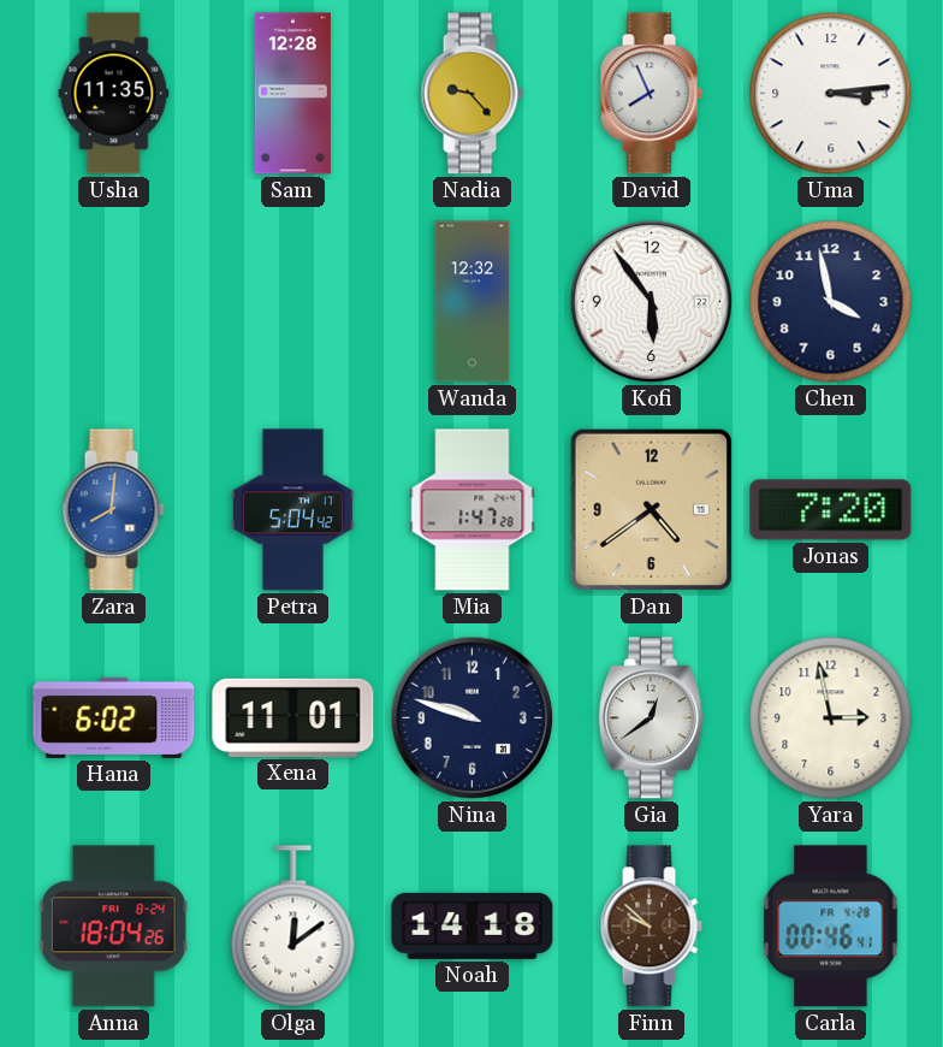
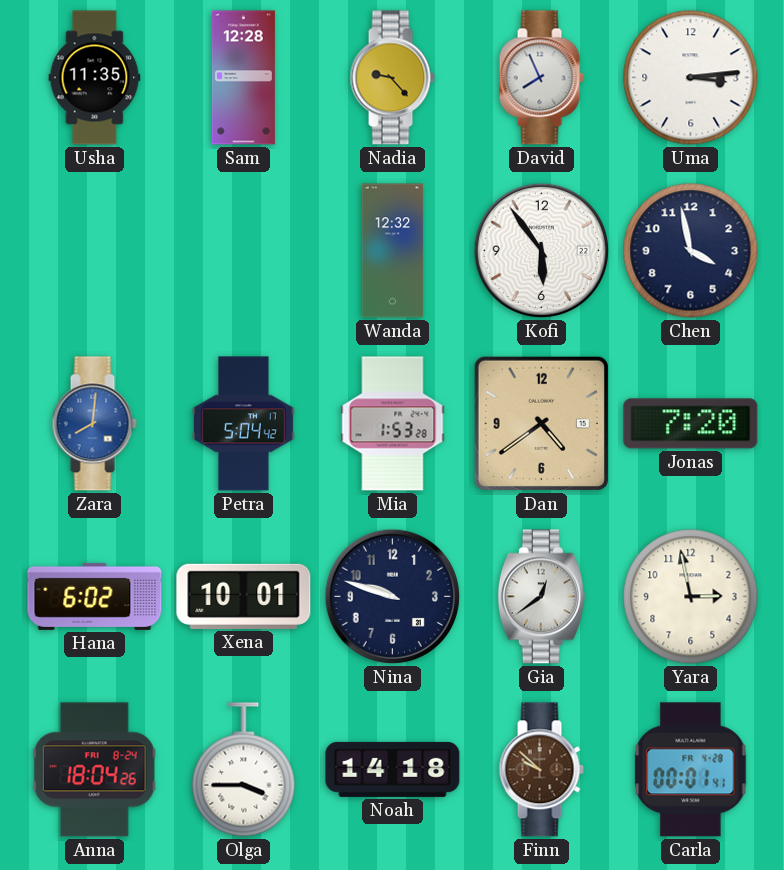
Mia: 1:47 -> 1:53
Xena: 11:01 -> 10:01
Olga: 12:09 -> 3:45
Carla: 00:46 -> 00:01
